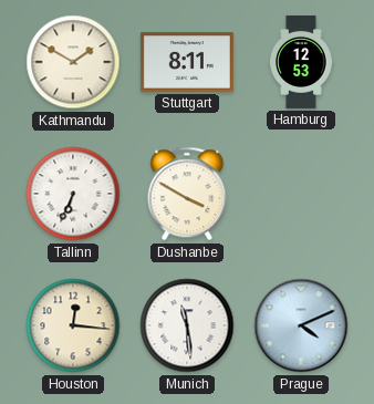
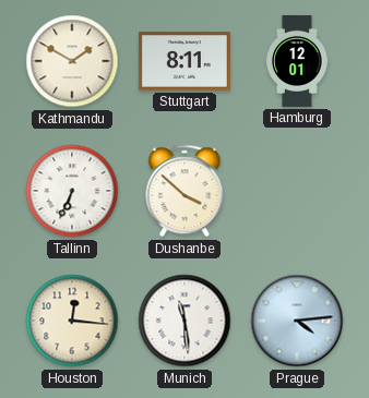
Hamburg: 12:53 -> 12:01
Dushanbe: 3:50 -> 3:52
Prague: 4:11 -> 4:14
